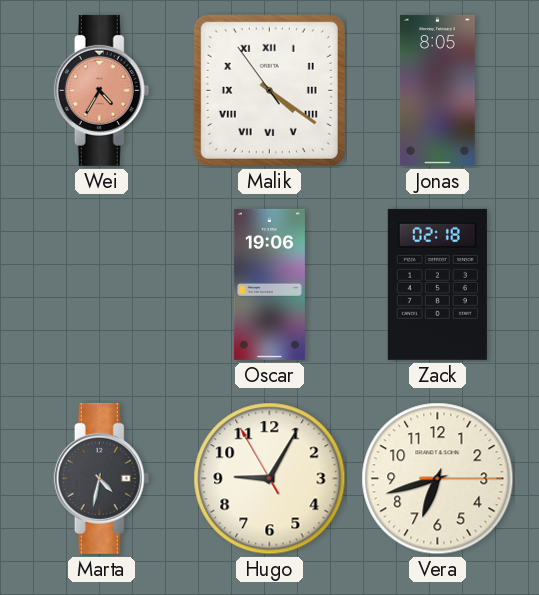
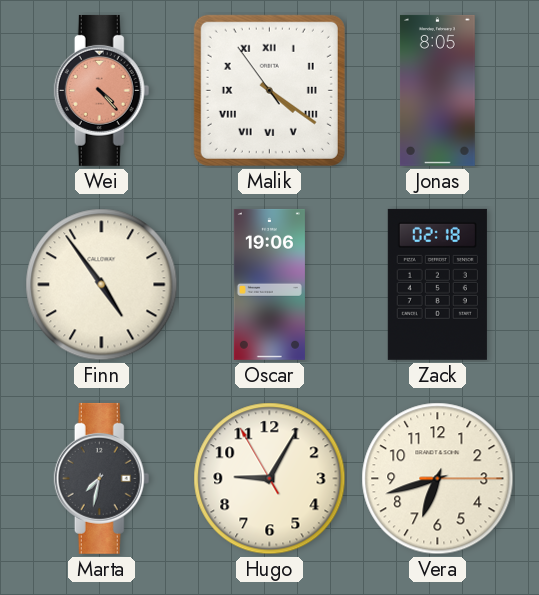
Wei: 4:35 -> 4:23
Finn: none -> 4:54
Marta: 4:32 -> 7:32
